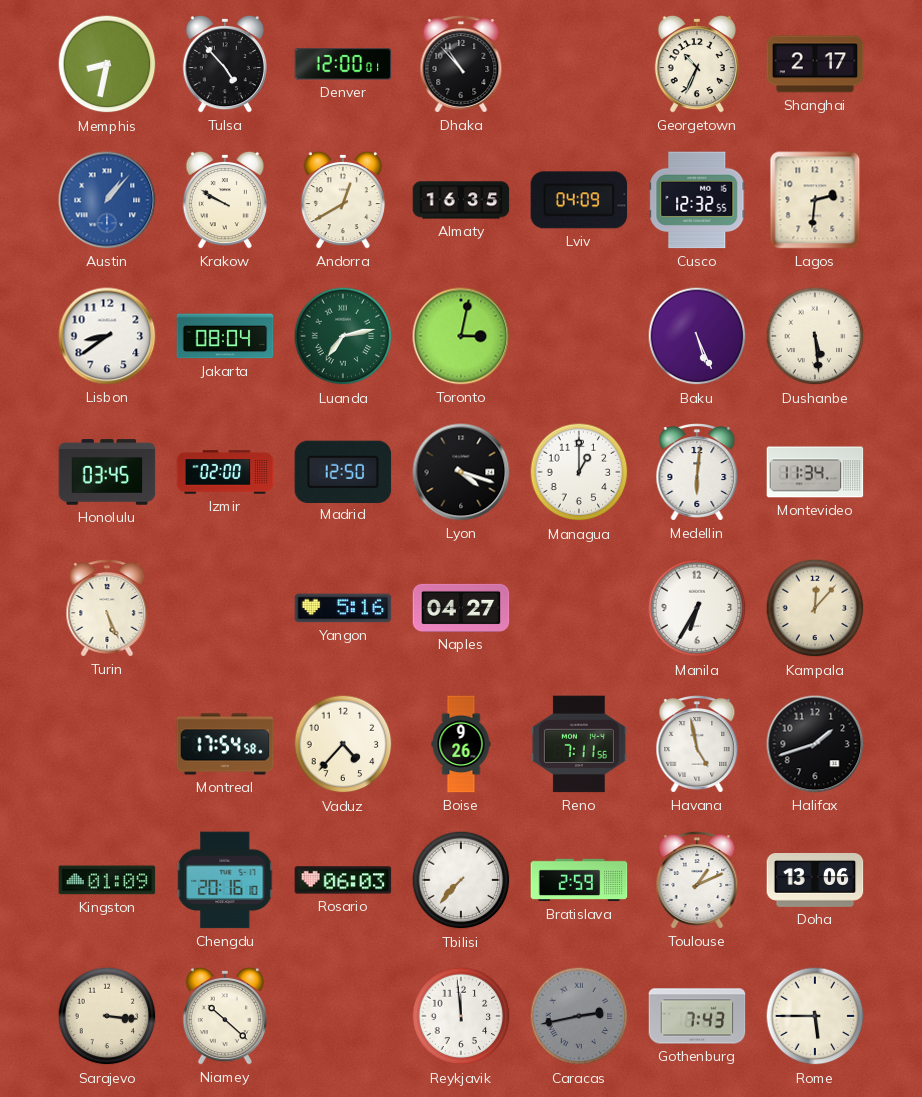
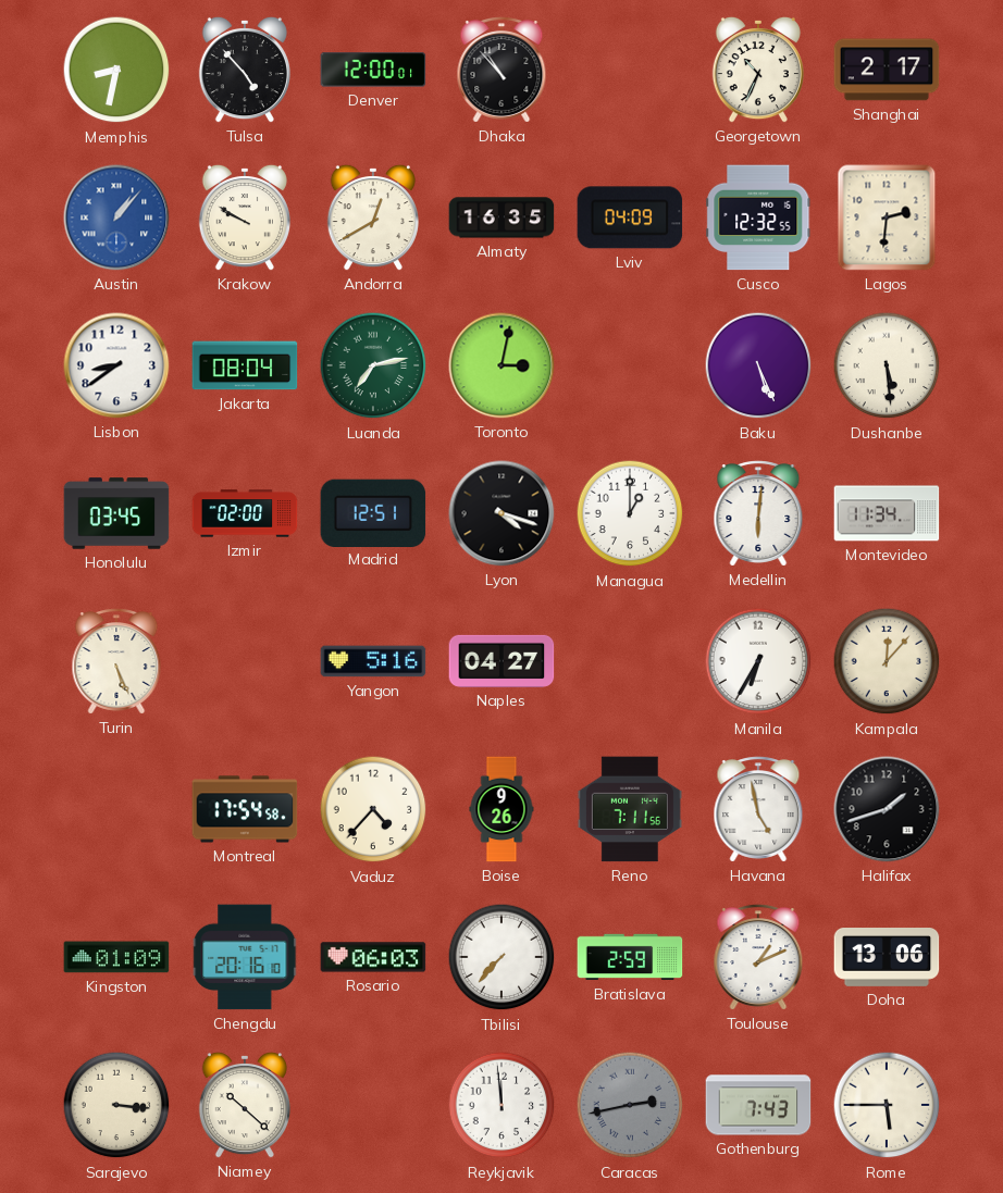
Madrid: 12:50 -> 12:51
